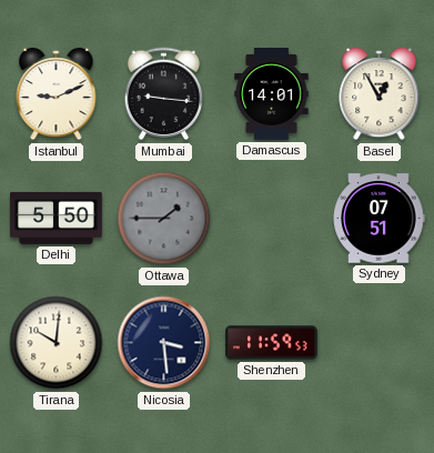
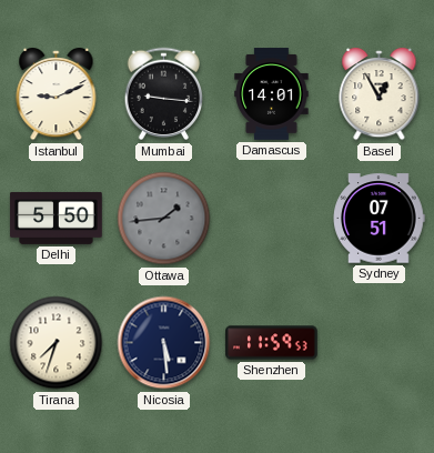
Ottawa: 1:45 -> 1:44
Tirana: 10:01 -> 7:33
Nicosia: 3:29 -> 5:29
